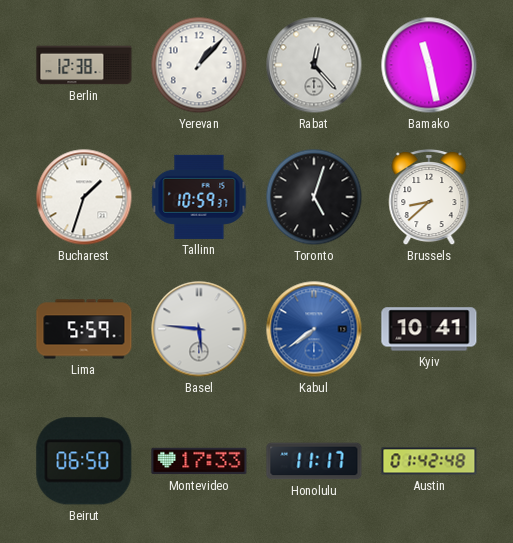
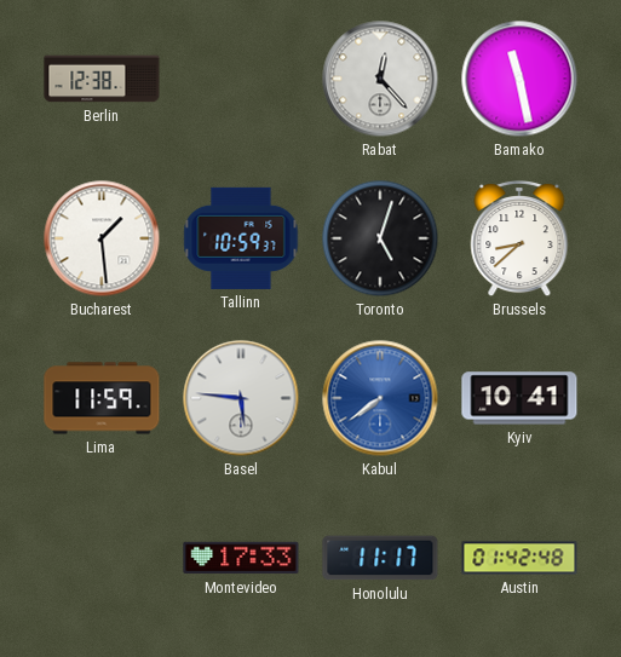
Yerevan: 1:07 -> none
Bucharest: 1:33 -> 1:29
Lima: 5:59 -> 11:59
Beirut: 06:50 -> none
